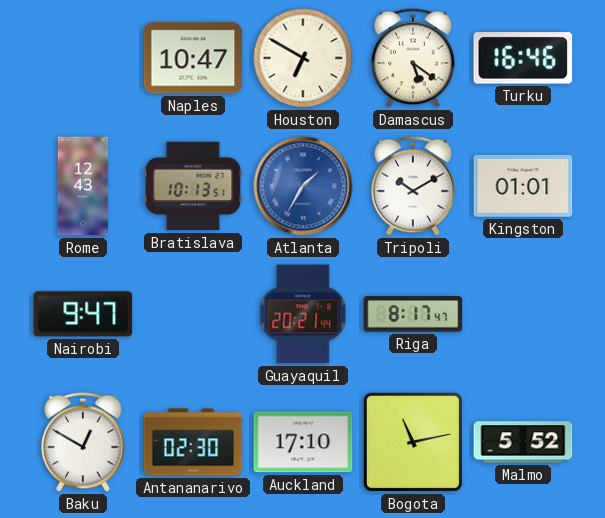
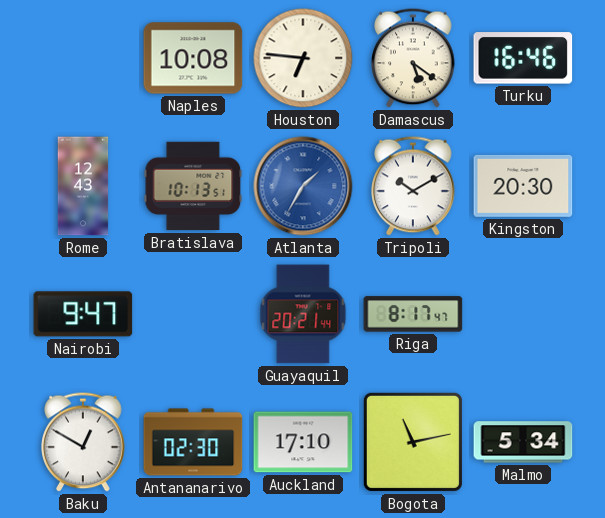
Naples: 10:47 -> 10:08
Houston: 6:50 -> 6:46
Kingston: 01:01 -> 20:30
Malmo: 5:52 -> 5:34
